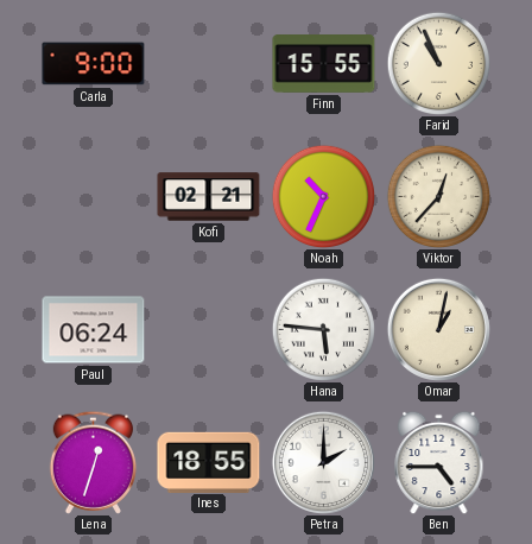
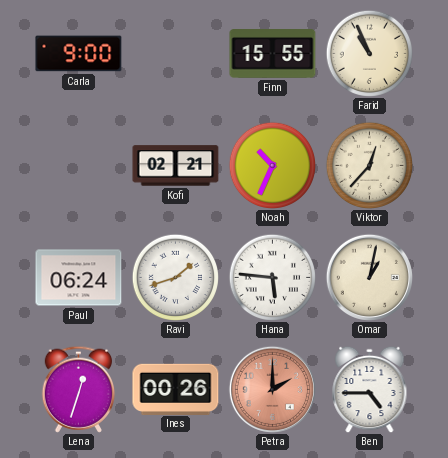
Ravi: none -> 1:42
Ines: 18:55 -> 00:26
Petra dial: white -> salmon
